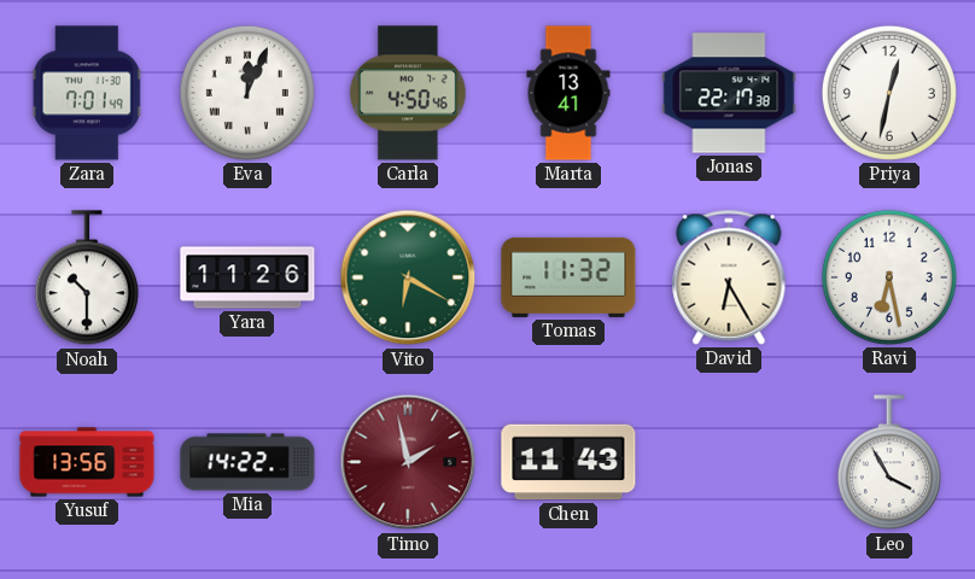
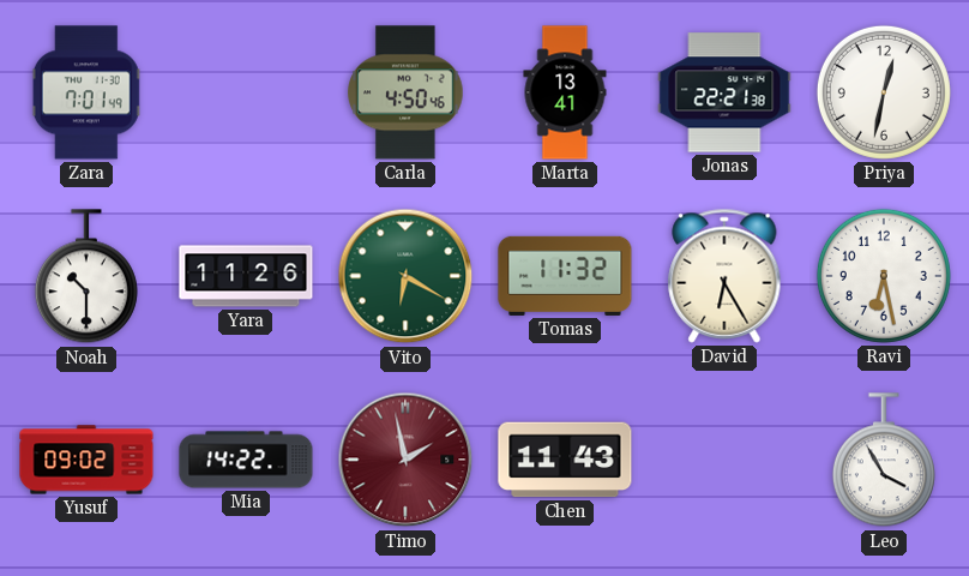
Eva: 12:04 -> none
Jonas: 22:17 -> 22:21
Yusuf: 13:56 -> 09:02
